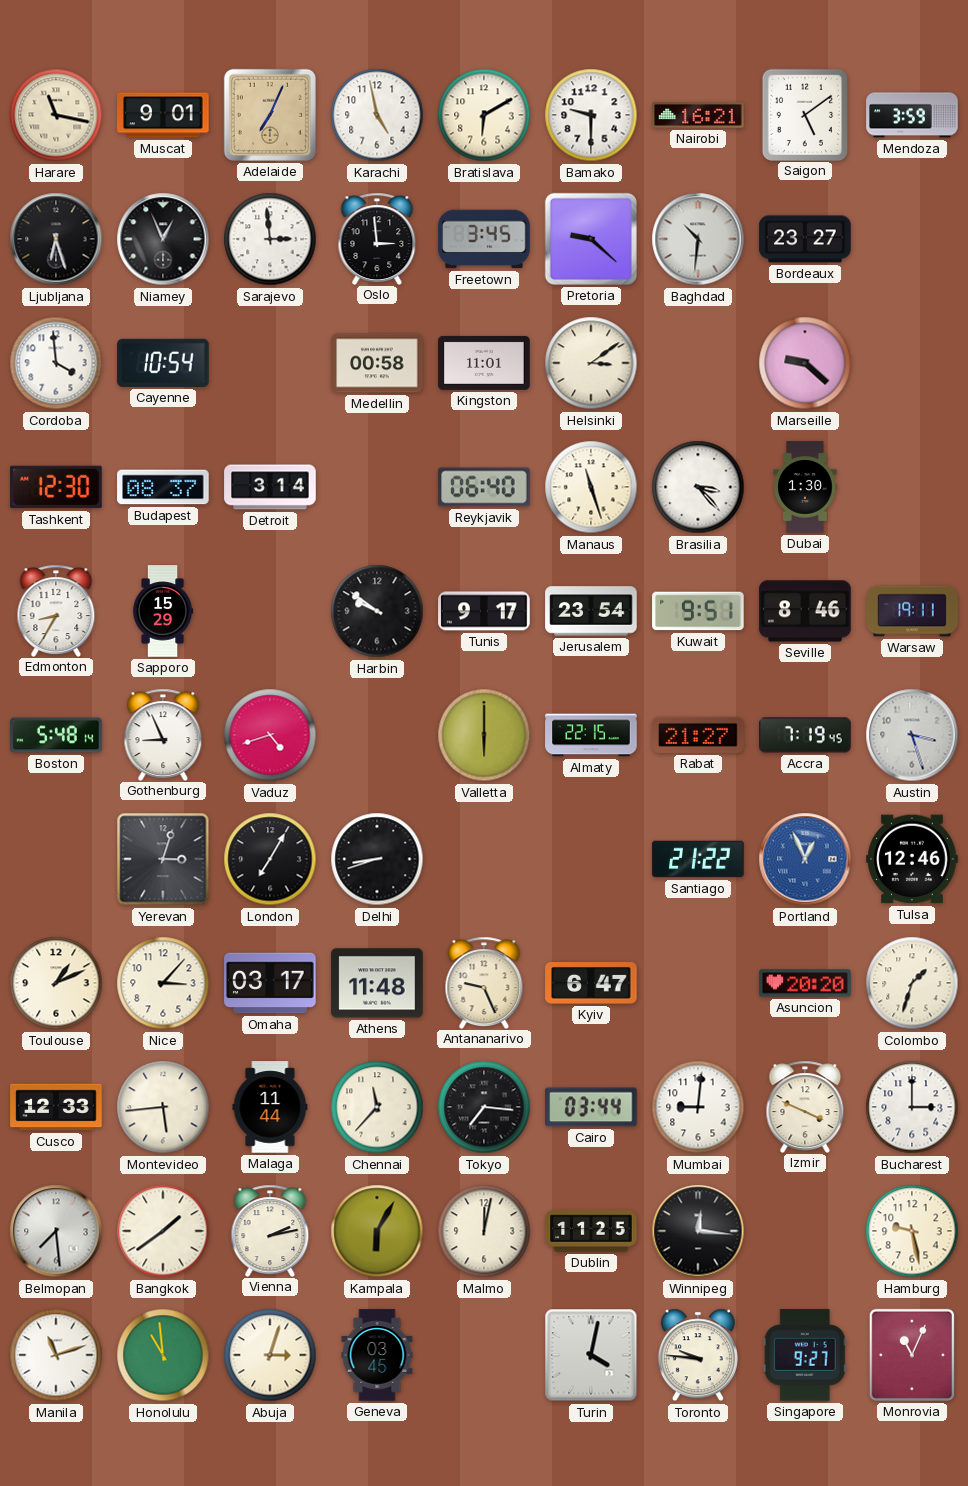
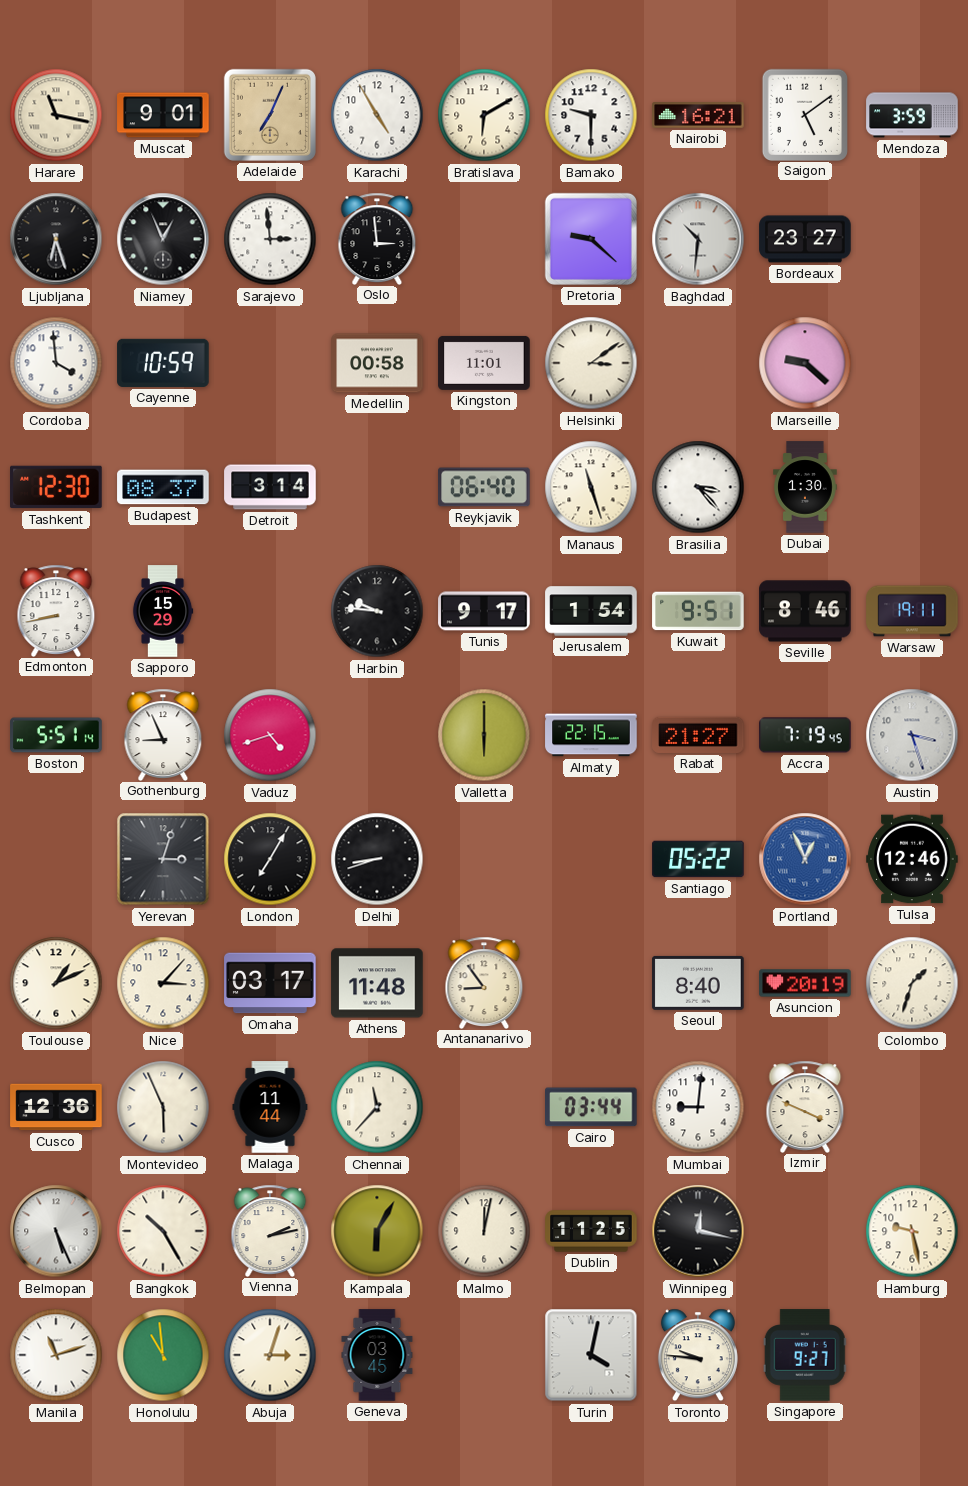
Karachi: 4:58 -> 4:55
Freetown: 3:45 -> none
Cayenne: 10:54 -> 10:59
Edmonton: 8:35 -> 8:43
Harbin: 9:51 -> 9:46
Jerusalem: 23:54 -> 1:54
Boston: 5:48 -> 5:51
Santiago: 21:22 -> 05:22
Antananarivo: 9:26 -> 8:54
Kyiv: 6:47 -> none
Seoul: none -> 8:40
Asuncion: 20:20 -> 20:19
Cusco: 12:33 -> 12:36
Montevideo: 5:44 -> 5:56
Tokyo: 7:16 -> none
Bucharest: 3:00 -> none
Belmopan: 7:29 -> 5:26
Bangkok: 1:39 -> 10:25
Winnipeg: 12:16 -> 12:17
Monrovia: 11:04 -> none
